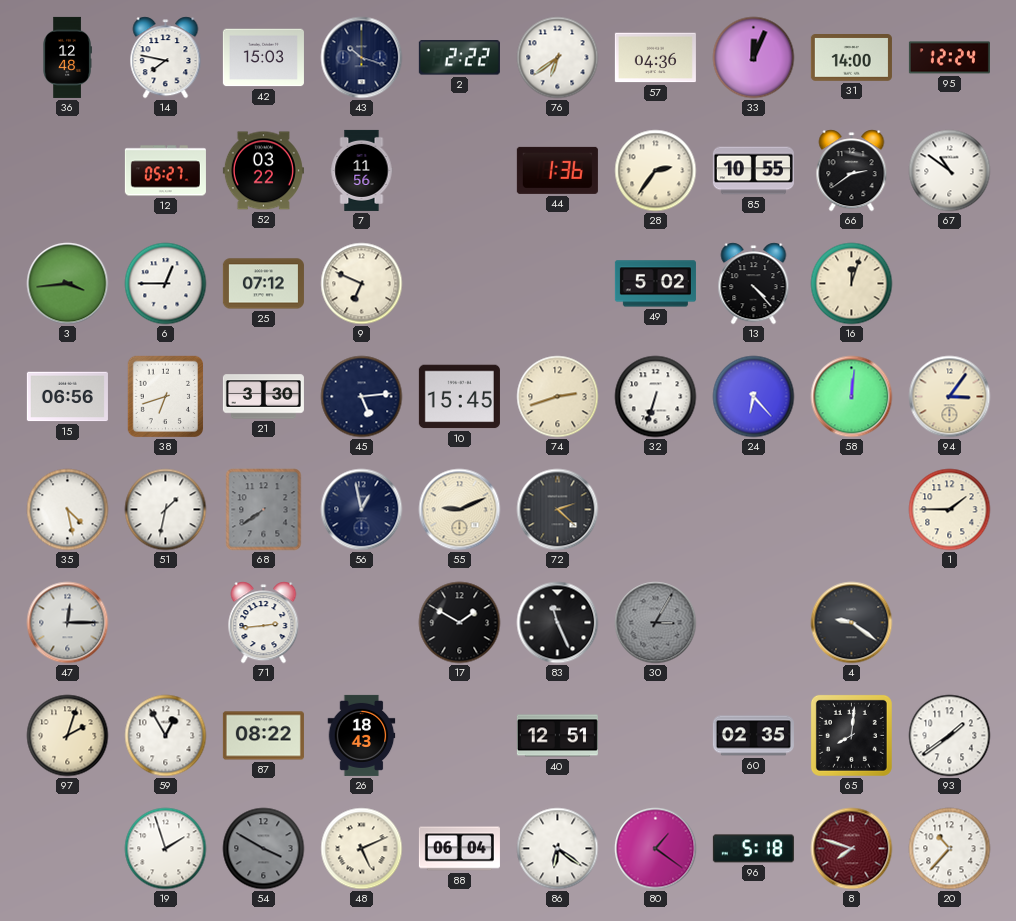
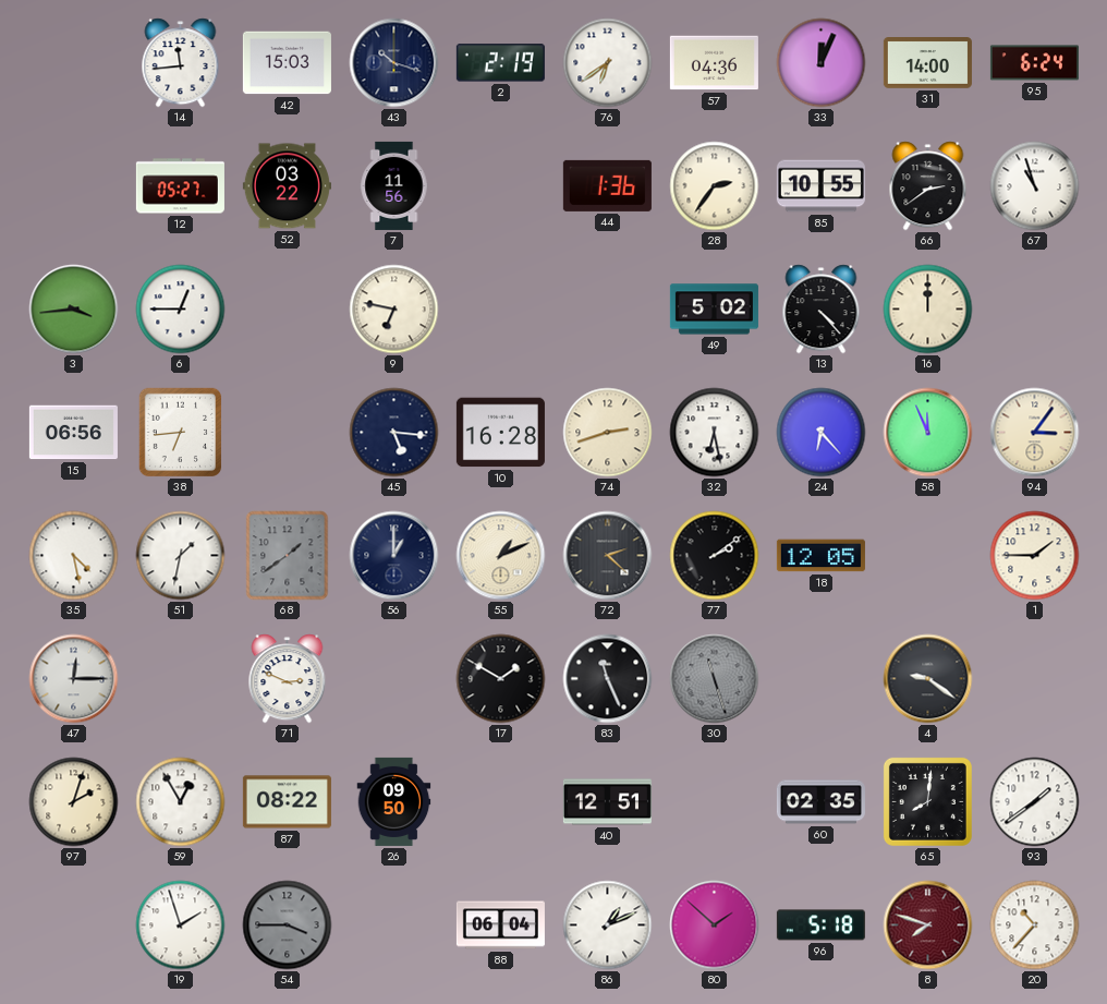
36: 12:48 -> none
14: 7:47 -> 11:44
2: 2:22 -> 2:19
95: 12:24 -> 6:24
67: 10:51 -> 10:57
25: 07:12 -> none
9: 6:49 -> 6:47
16: 12:03 -> 12:00
38: 6:42 -> 6:44
21: 3:30 -> none
45: 5:14 -> 5:16
10: 15:45 -> 16:28
32: 6:33 -> 6:28
58: 12:01 -> 11:56
68: 7:39 -> 1:39
56: 12:58 -> 1:00
55: 9:11 -> 1:11
77: none -> 2:09
18: none -> 12:05
71: 2:44 -> 2:49
30: 3:05 -> 11:27
26: 18:43 -> 09:50
54: 3:50 -> 3:45
48: 5:11 -> none
86: 6:21 -> 1:11
80: 1:21 -> 1:52
